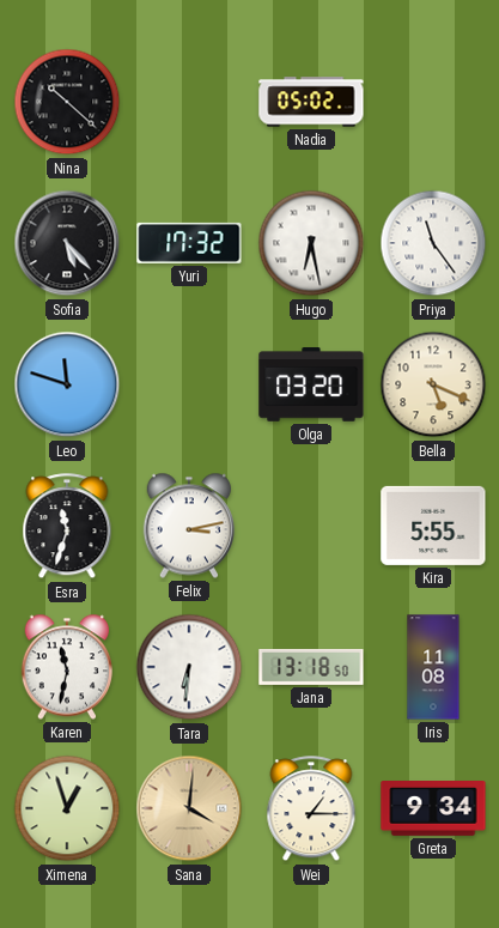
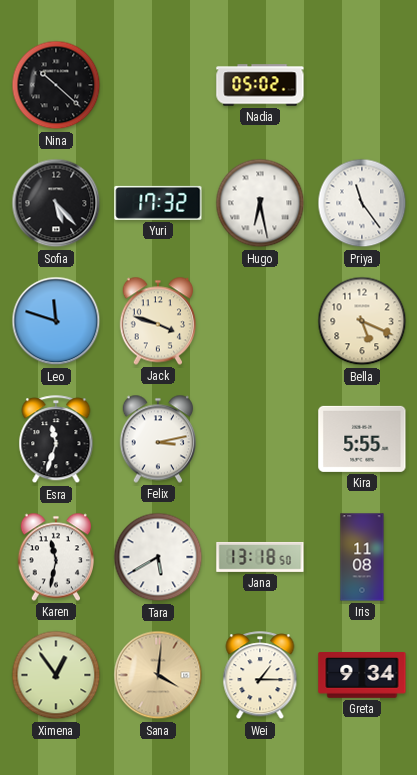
Jack: none -> 3:48
Olga: 03:20 -> none
Tara: 6:31 -> 5:40
Ximena: 12:57 -> 12:54
